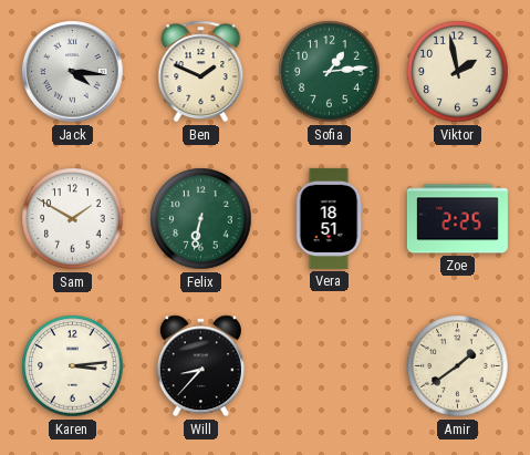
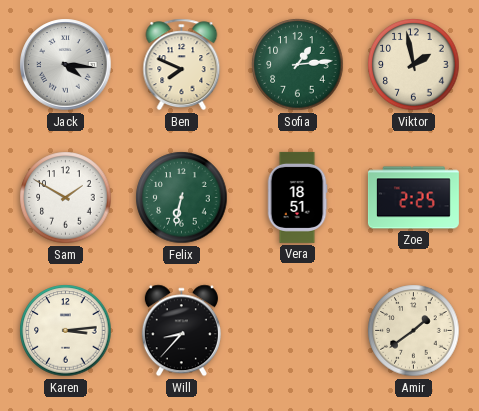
Ben: 1:49 -> 7:49
